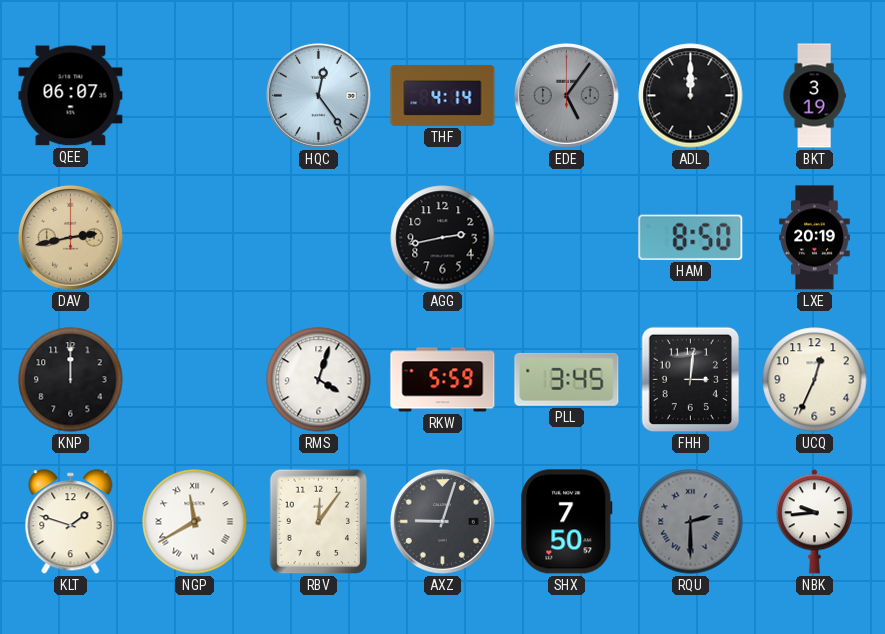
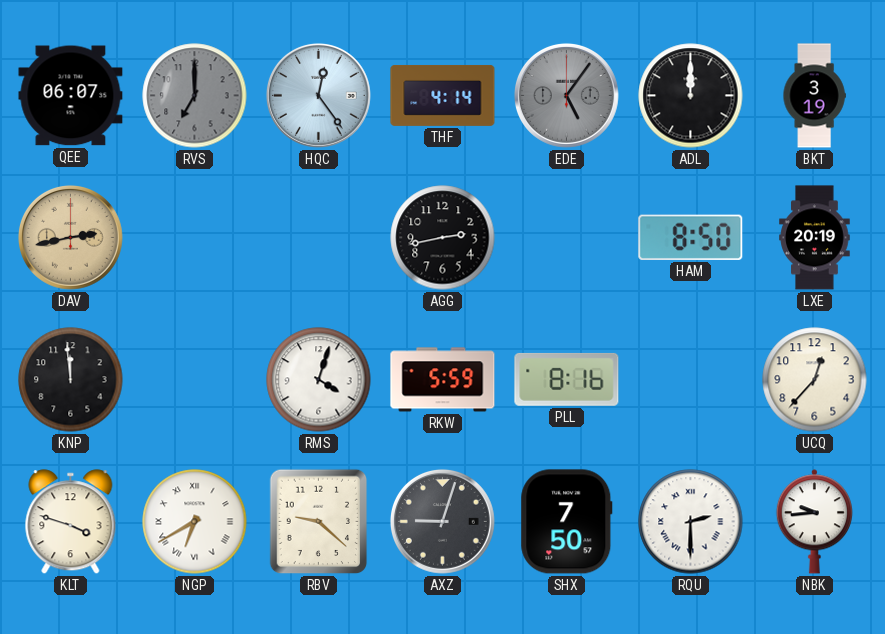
RVS: none -> 7:00
KNP: 12:00 -> 11:59
PLL: 3:45 -> 8:16
FHH: 3:01 -> none
UCQ: 12:34 -> 12:37
KLT: 1:48 -> 3:48
NGP: 11:40 -> 6:40
RBV: 12:06 -> 9:22
RQU dial: grey -> white
